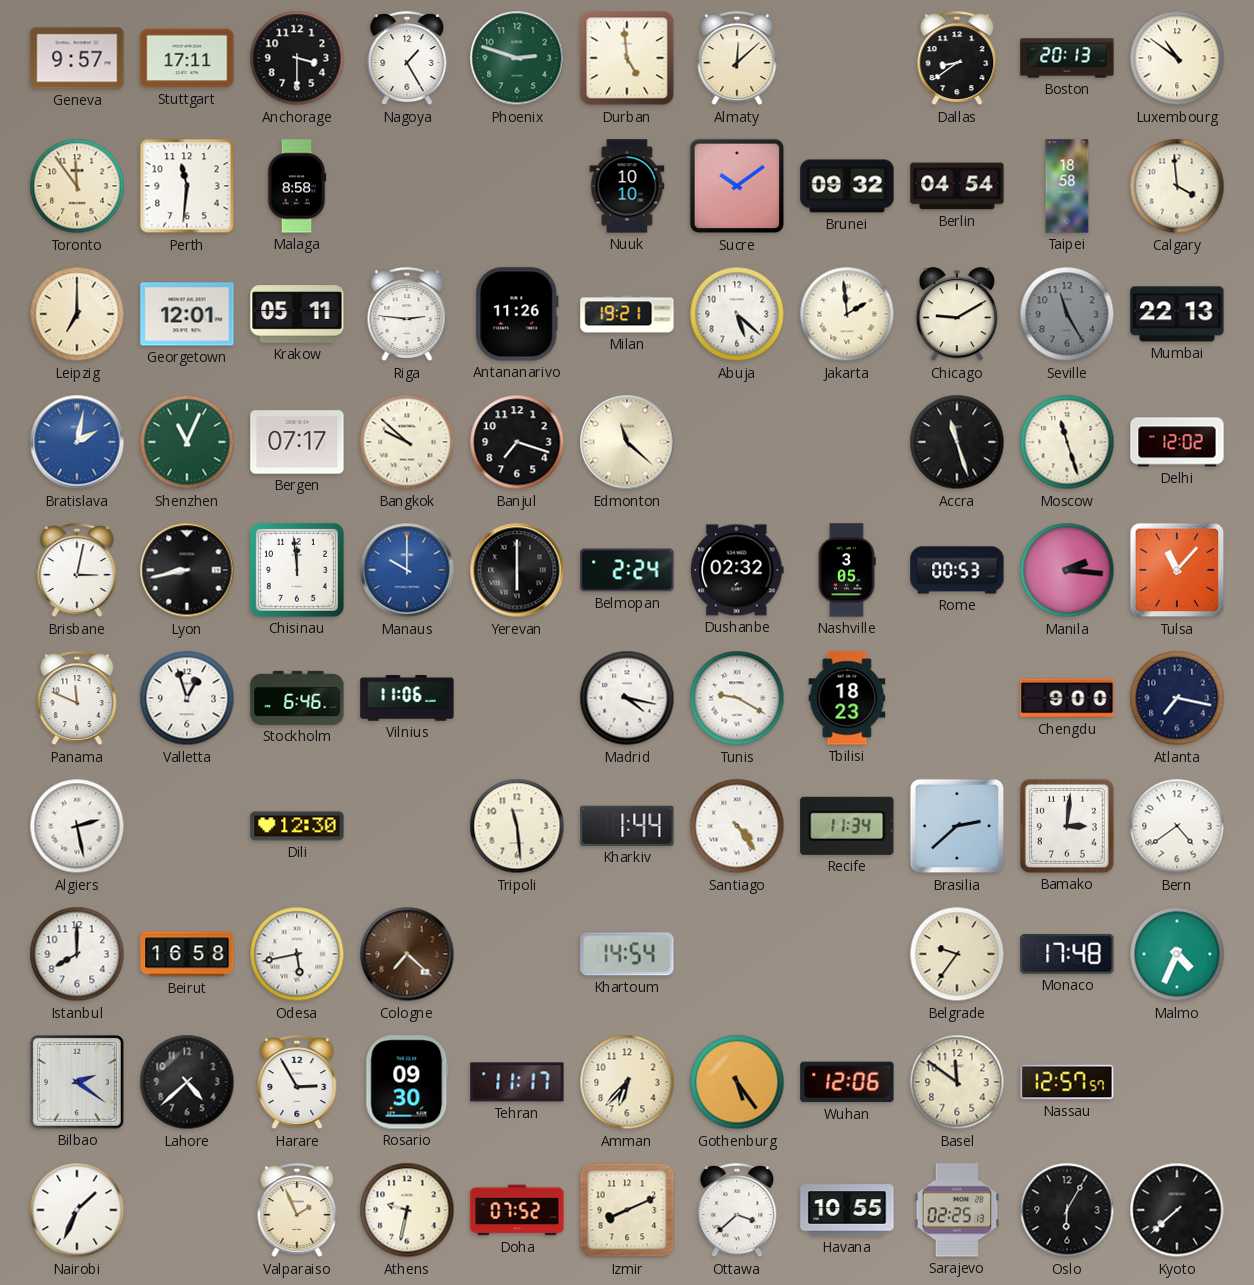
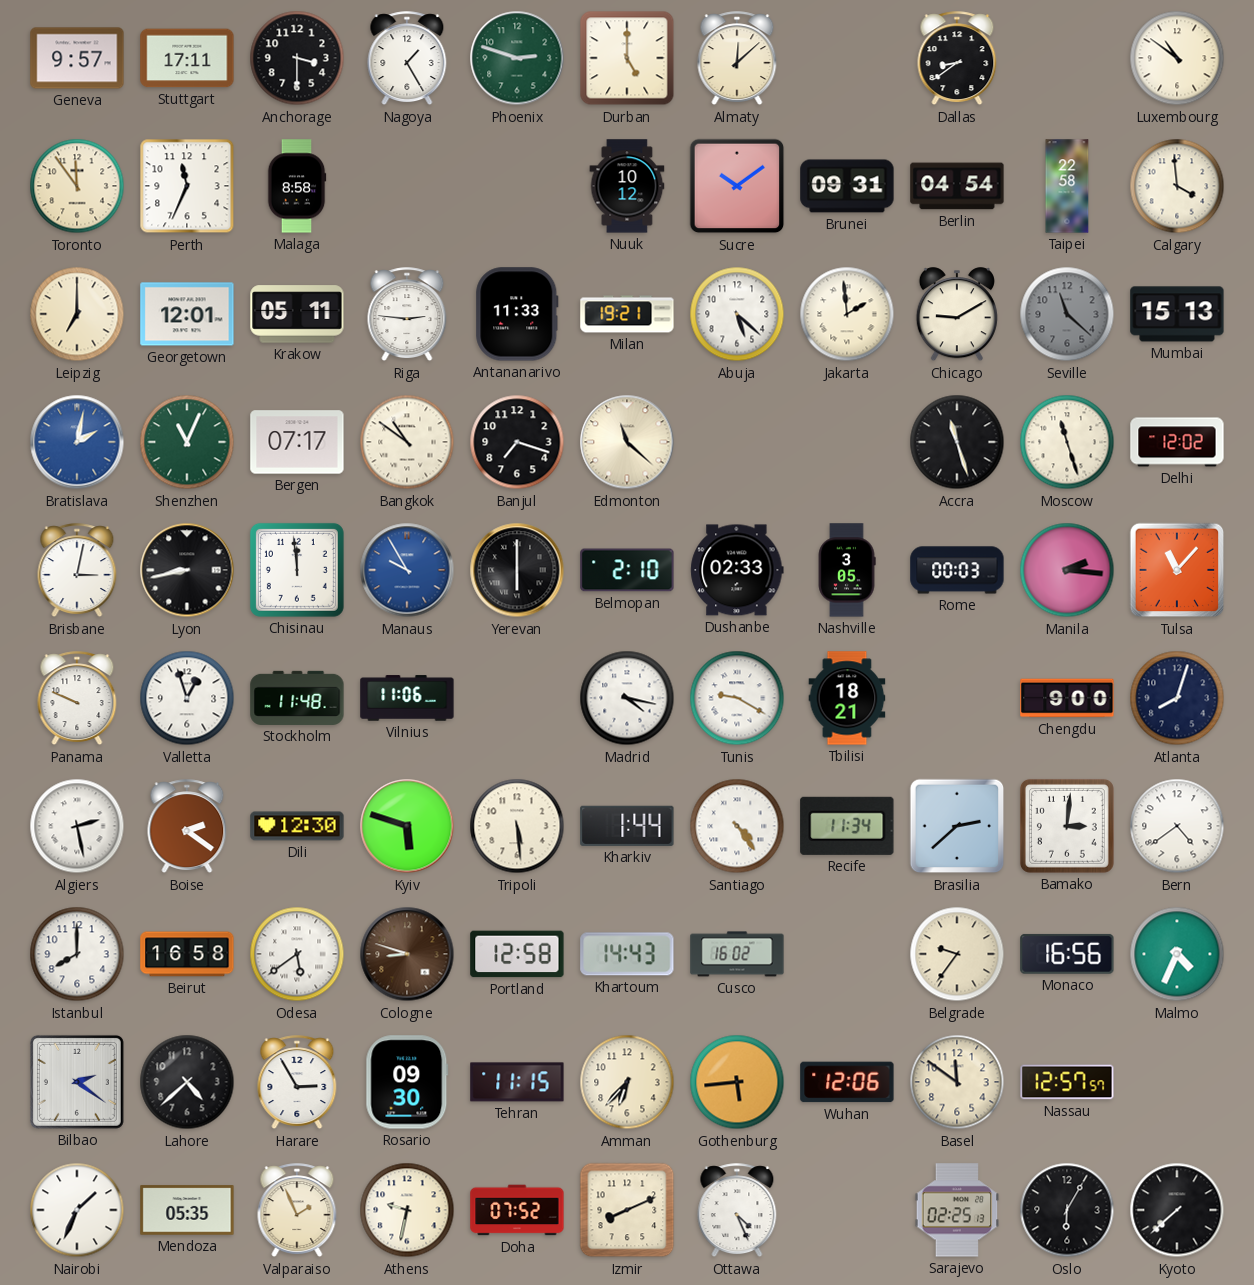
Durban: 4:59 -> 5:00
Boston: 20:13 -> none
Perth: 11:31 -> 11:34
Nuuk: 10:10 -> 10:12
Brunei: 09:32 -> 09:31
Taipei: 18:58 -> 22:58
Antananarivo: 11:26 -> 11:33
Seville: 11:25 -> 11:22
Mumbai: 22:13 -> 15:13
Bangkok: 9:52 -> 10:51
Manaus: 10:00 -> 9:55
Belmopan: 2:24 -> 2:10
Dushanbe: 02:32 -> 02:33
Rome: 00:53 -> 00:03
Panama: 11:49 -> 9:49
Stockholm: 6:46 -> 11:48
Tbilisi: 18:23 -> 18:21
Atlanta: 7:17 -> 8:03
Boise: none -> 2:21
Kyiv: none -> 5:48
Tripoli: 11:29 -> 5:29
Odesa: 5:43 -> 5:39
Cologne: 7:22 -> 8:48
Portland: none -> 12:58
Khartoum: 14:54 -> 14:43
Cusco: none -> 16:02
Monaco: 17:48 -> 16:56
Tehran: 11:17 -> 11:15
Gothenburg: 5:24 -> 5:44
Mendoza: none -> 05:35
Ottawa: 3:38 -> 4:26
Havana: 10:55 -> none
